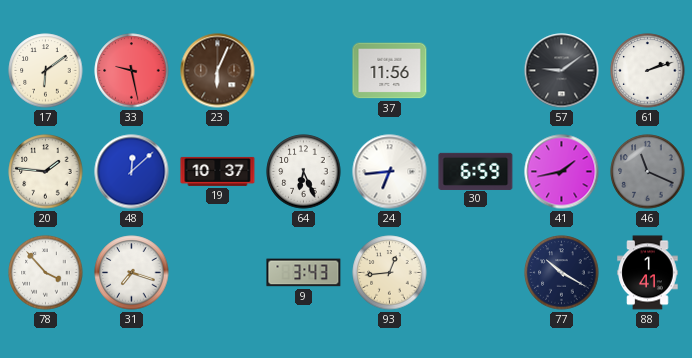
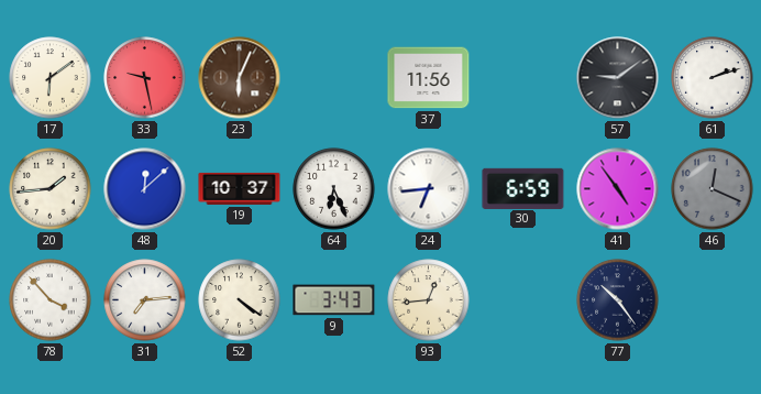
20: 1:46 -> 1:44
41: 1:43 -> 4:54
46: 11:19 -> 12:19
31: 7:18 -> 7:14
52: none -> 4:21
77: 10:20 -> 10:24
88: 1:41 -> none
